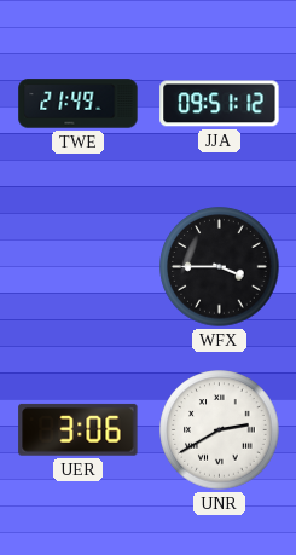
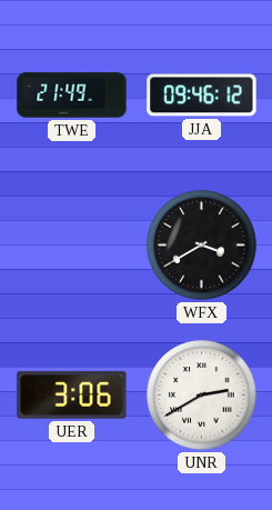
JJA: 09:51 -> 09:46
WFX: 3:45 -> 3:40
